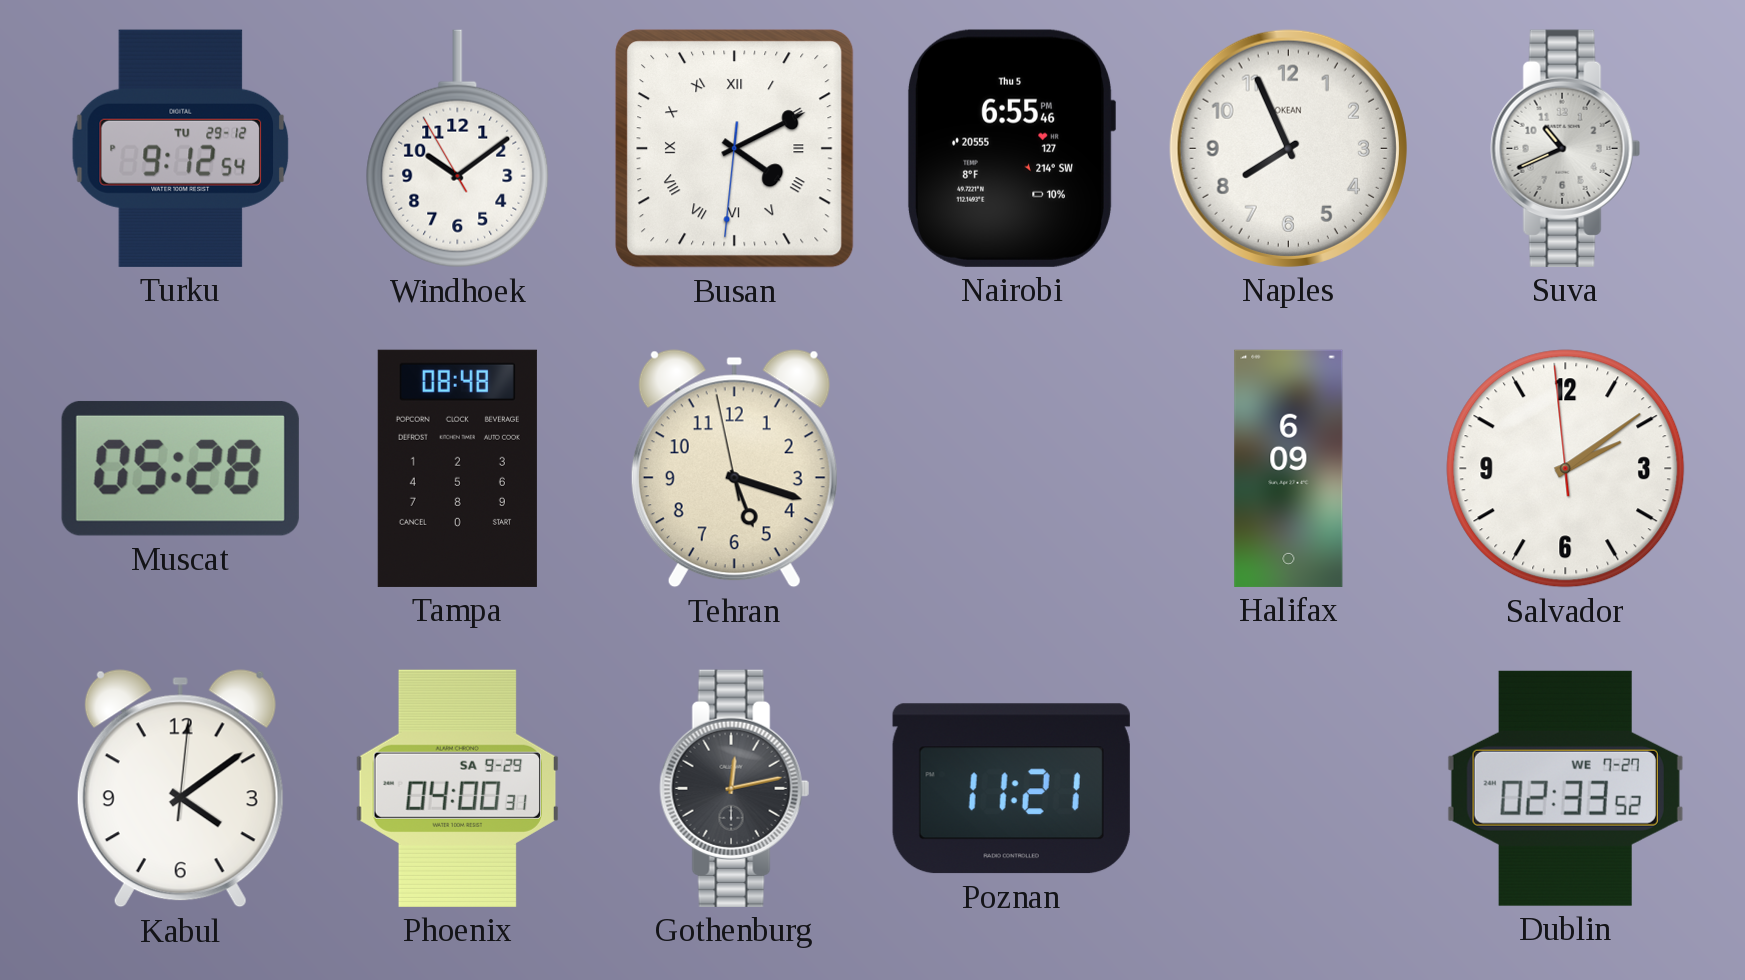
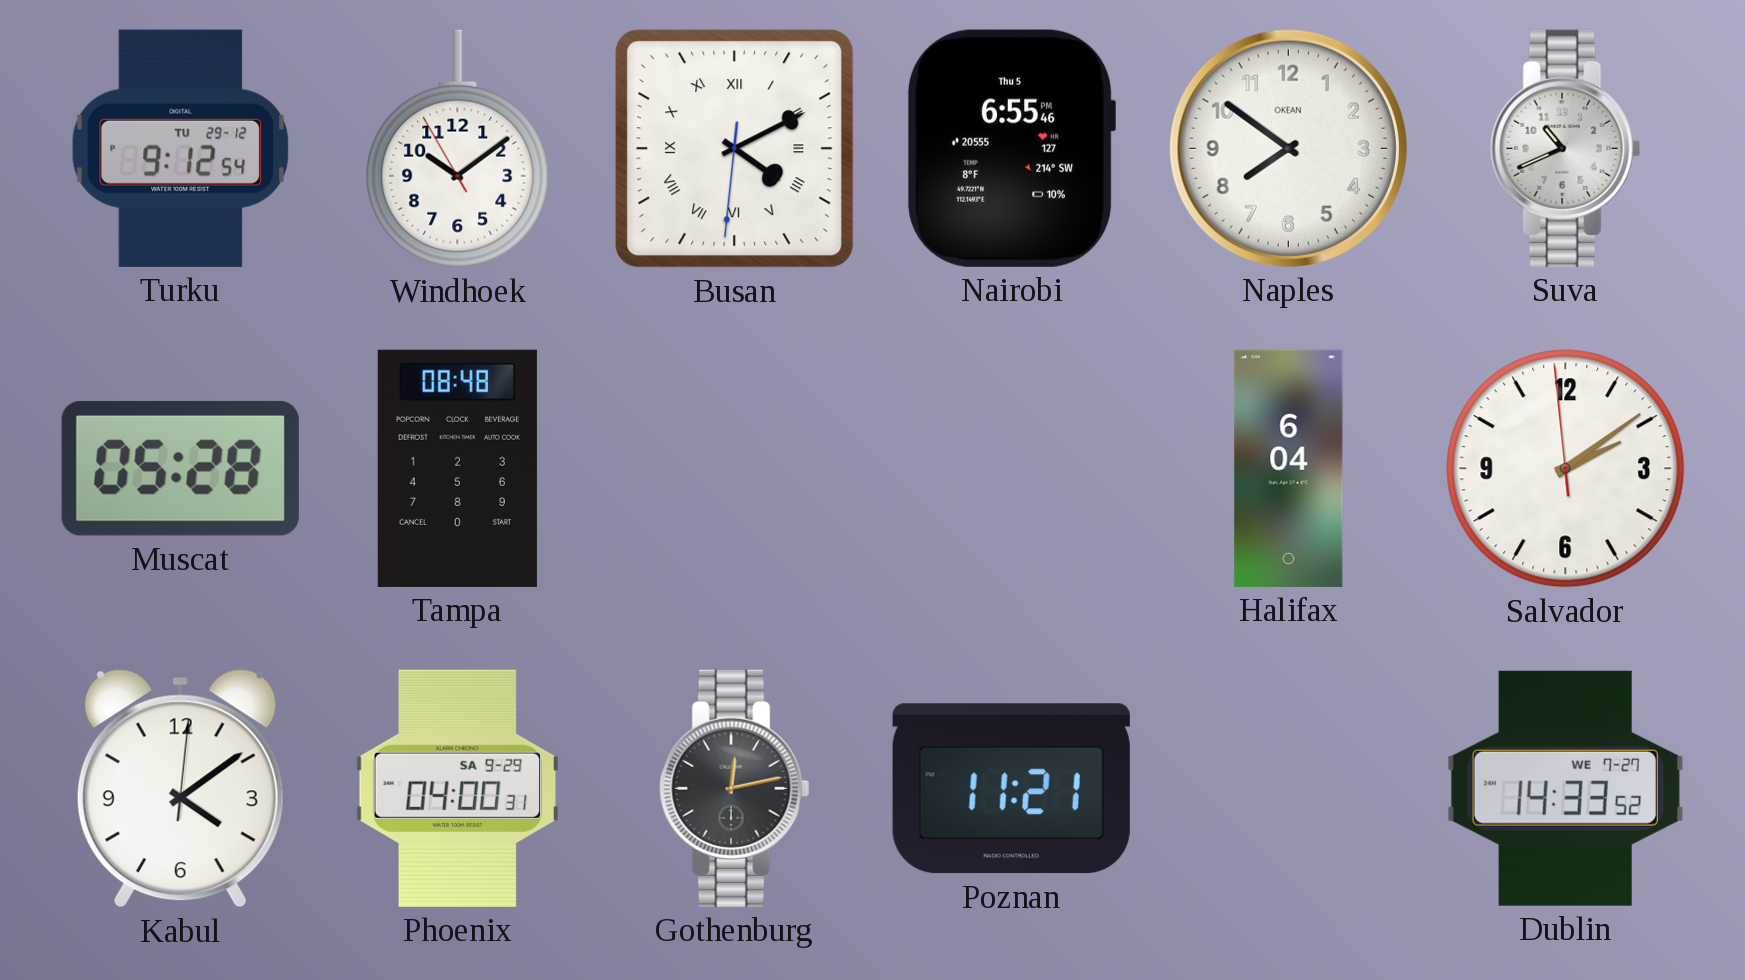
Naples: 7:56 -> 7:51
Tehran: 5:17 -> none
Halifax: 6:09 -> 6:04
Dublin: 02:33 -> 14:33
